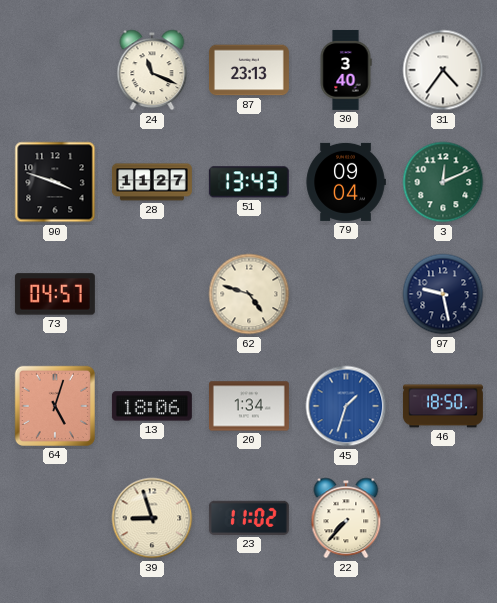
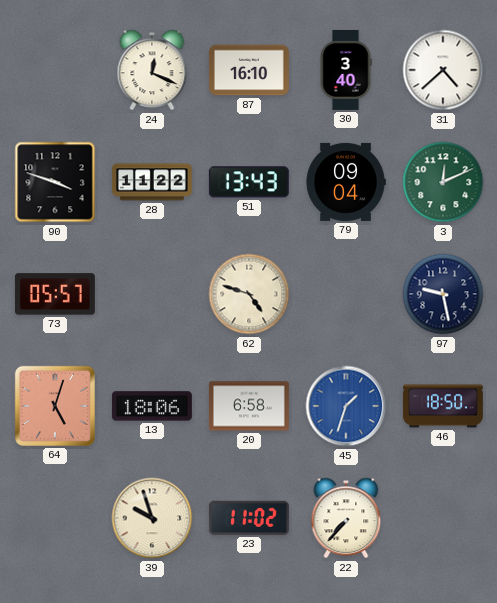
24: 11:19 -> 12:19
87: 23:13 -> 16:10
31: 4:36 -> 4:38
28: 11:27 -> 11:22
73: 04:57 -> 05:57
20: 1:34 -> 6:58
39: 8:57 -> 9:57
